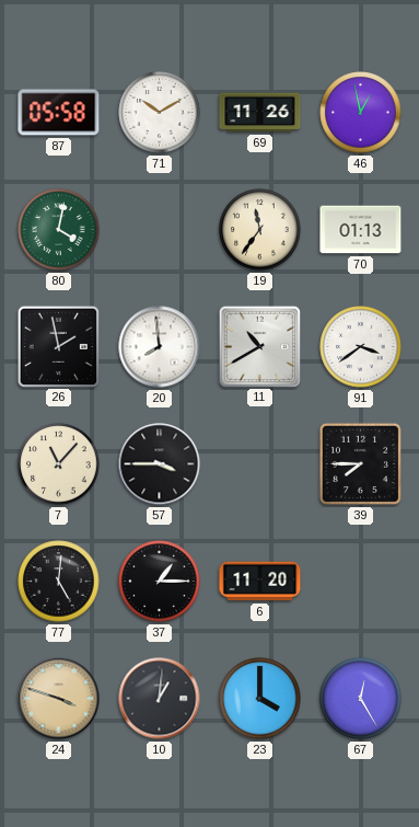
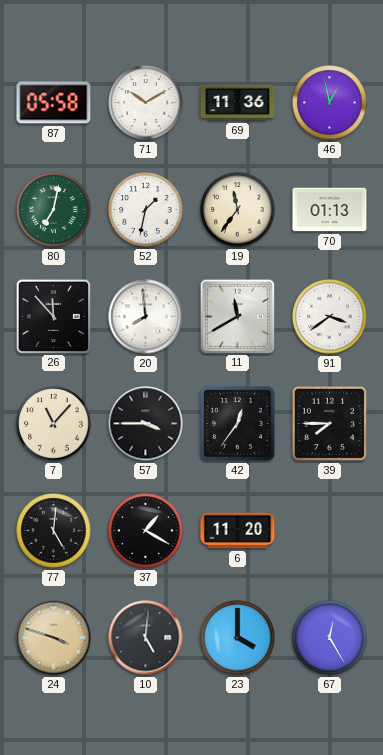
69: 11:26 -> 11:36
80: 4:02 -> 7:02
52: none -> 1:32
26: 1:58 -> 11:53
11: 10:40 -> 11:40
42: none -> 12:36
37: 1:15 -> 1:20
10: 1:01 -> 5:01
